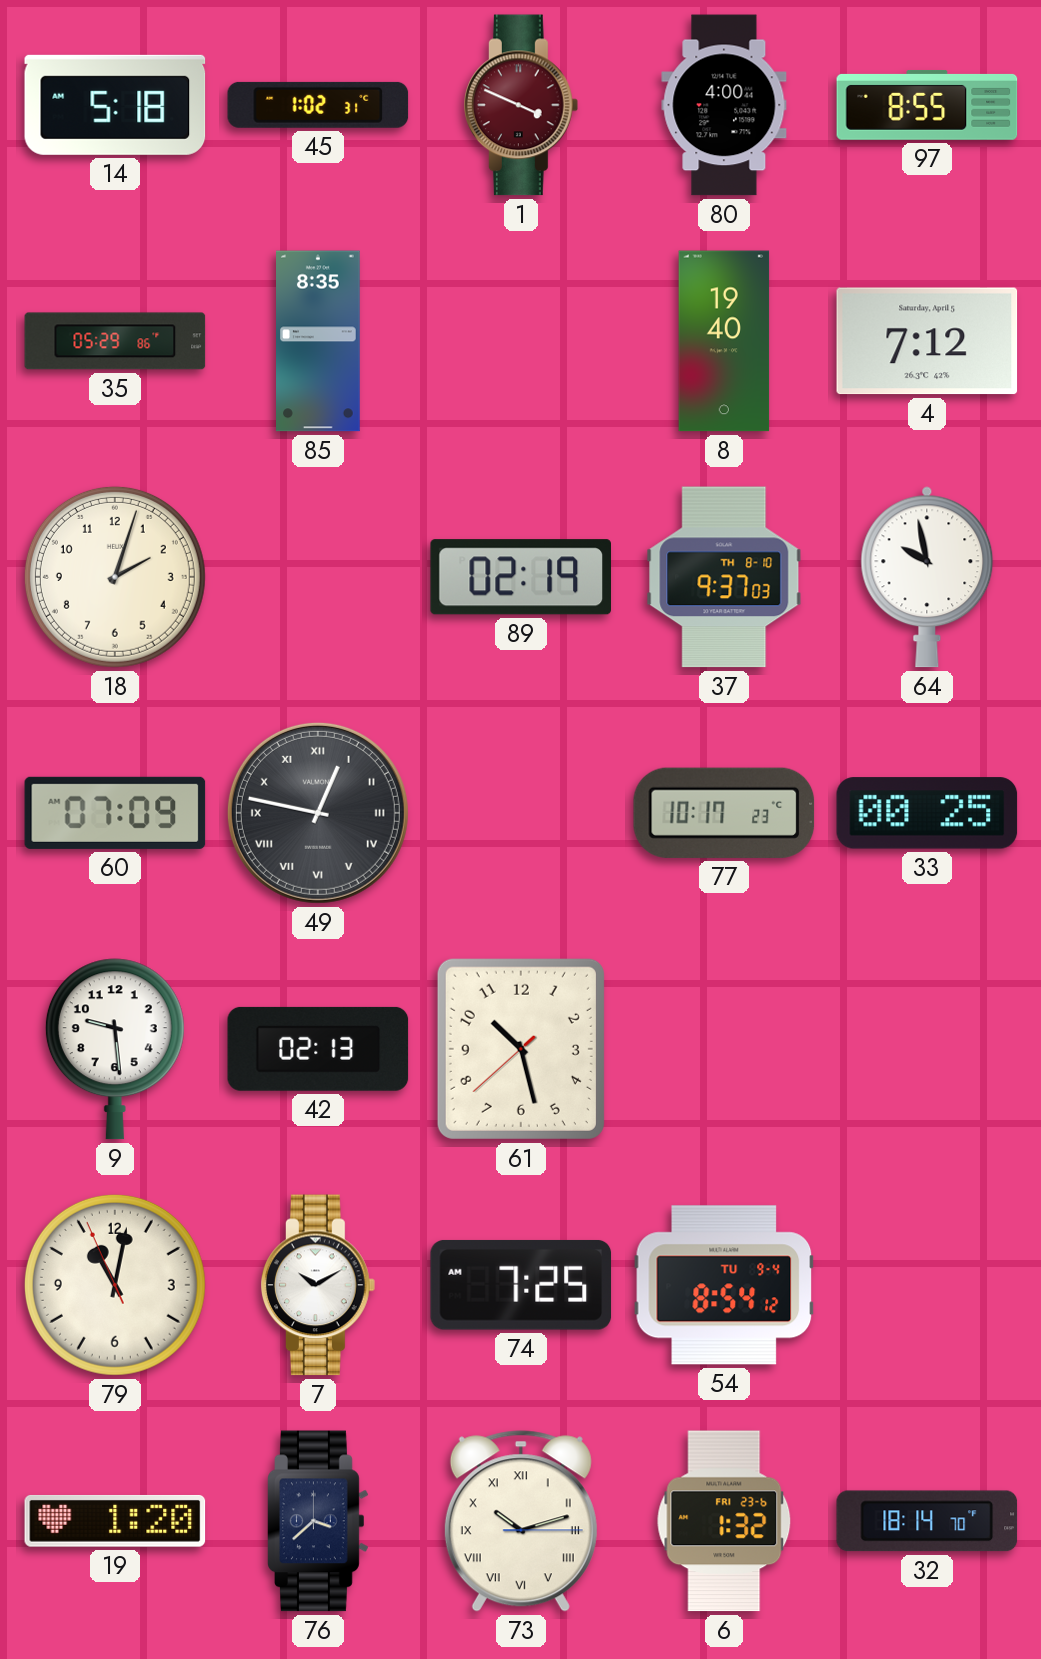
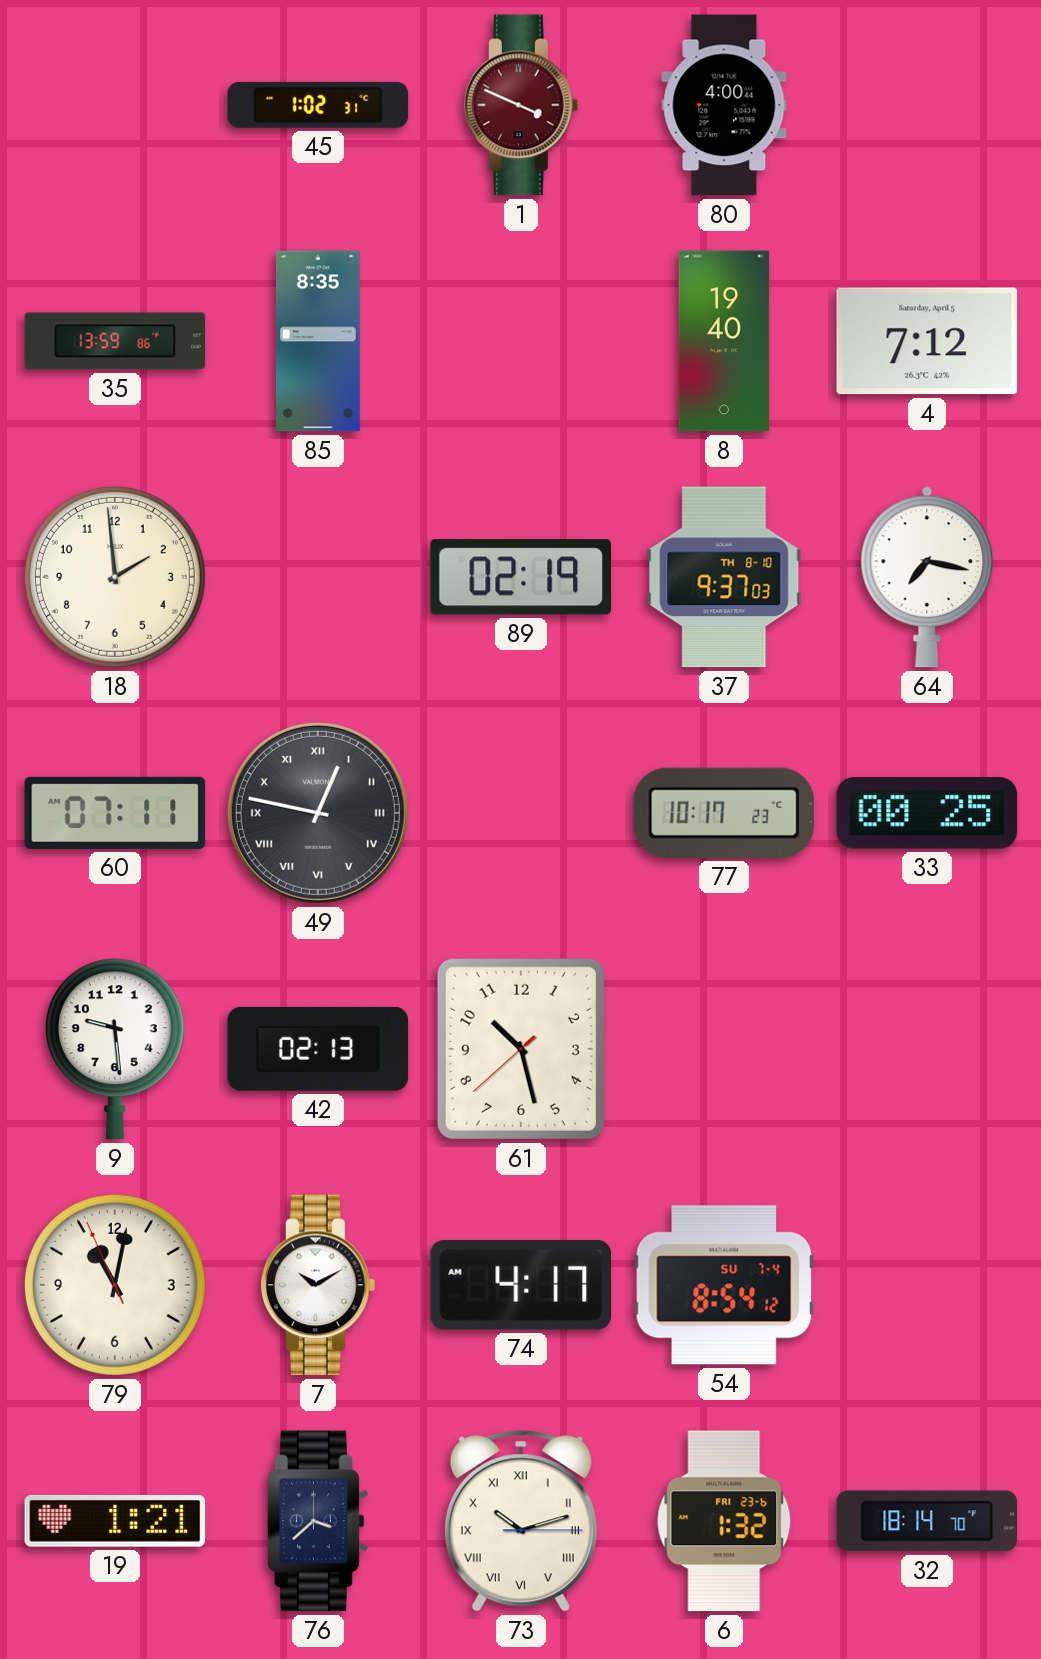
14: 5:18 -> none
97: 8:55 -> none
35: 05:29 -> 13:59
18: 2:03 -> 1:59
64: 9:58 -> 7:17
60: 07:09 -> 07:11
74: 7:25 -> 4:17
54 date: TU 9-4 -> SU 7-4
19: 1:20 -> 1:21
